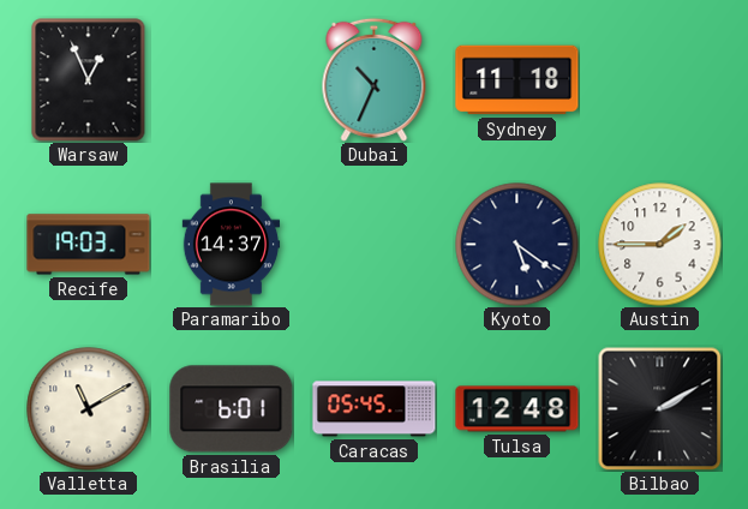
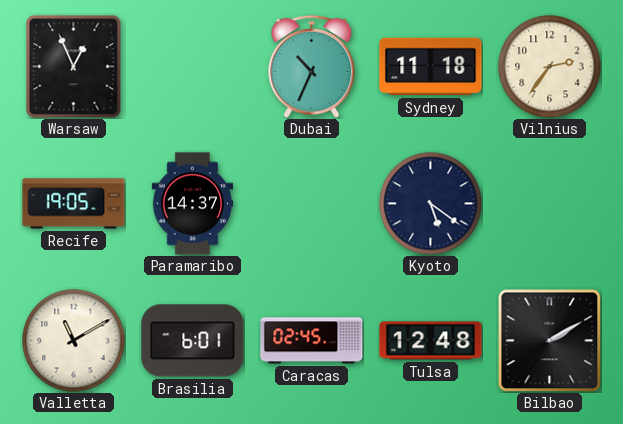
Vilnius: none -> 2:36
Recife: 19:03 -> 19:05
Austin: 1:45 -> none
Caracas: 05:45 -> 02:45
